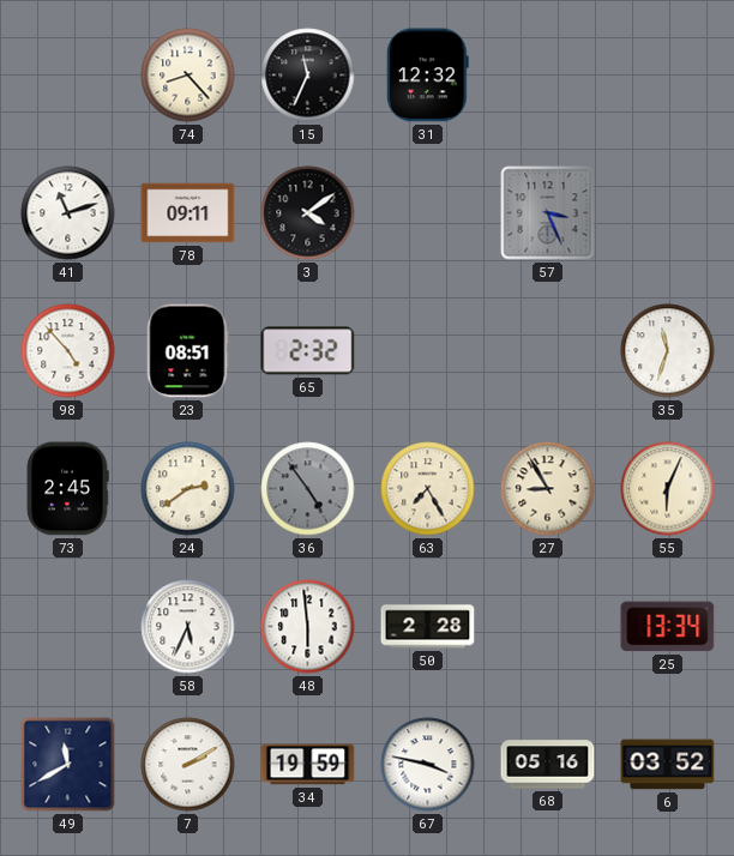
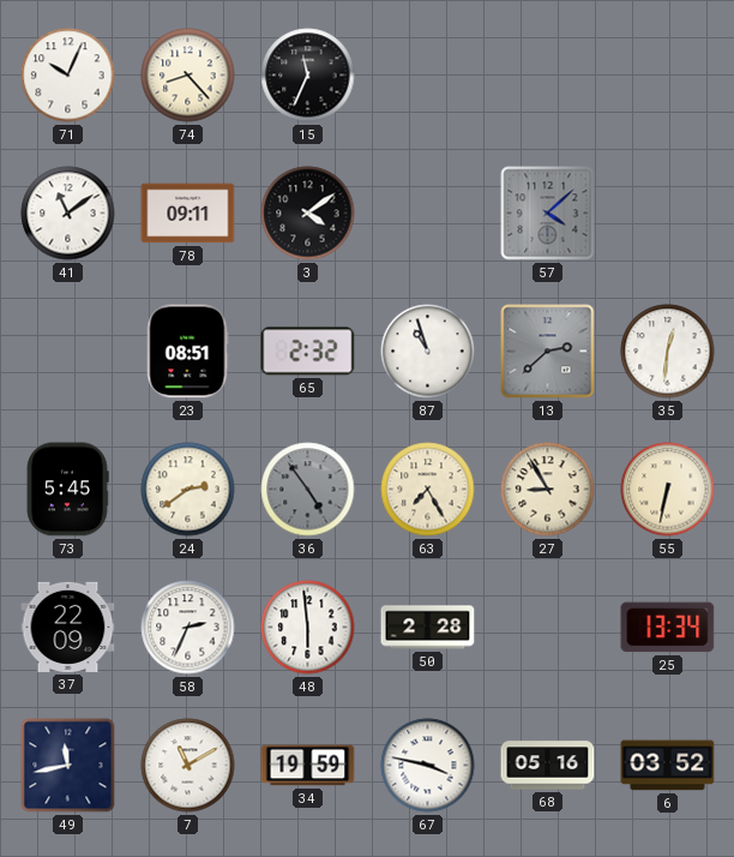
71: none -> 10:04
31: 12:32 -> none
41: 11:12 -> 11:09
57: 3:26 -> 4:08
98: 4:53 -> none
87: none -> 10:57
13: none -> 2:38
35: 11:33 -> 12:31
73: 2:45 -> 5:45
55: 6:04 -> 6:32
37: none -> 22:09
58: 5:34 -> 2:34
49: 11:40 -> 11:43
7: 2:10 -> 11:10
